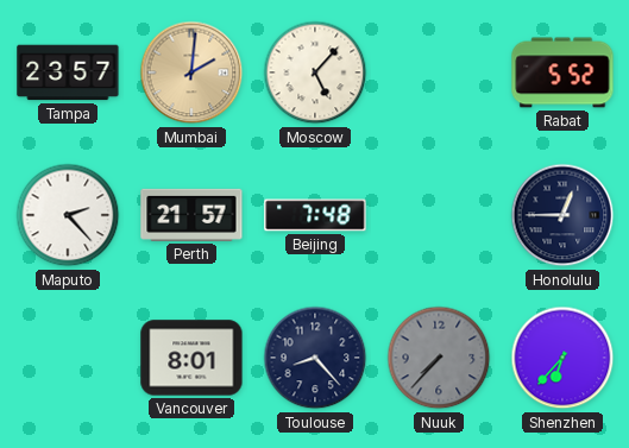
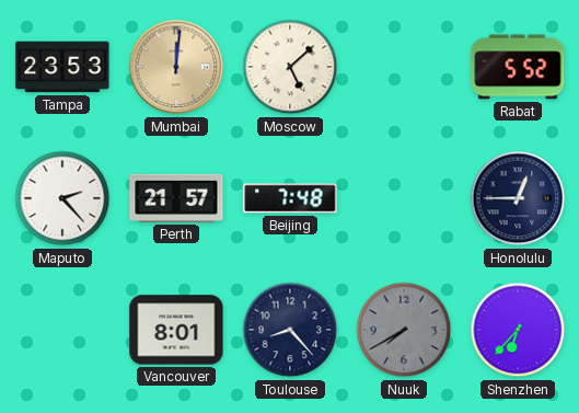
Tampa: 23:57 -> 23:53
Mumbai: 2:01 -> 12:01
Moscow: 5:07 -> 5:08
Nuuk: 7:37 -> 7:40
